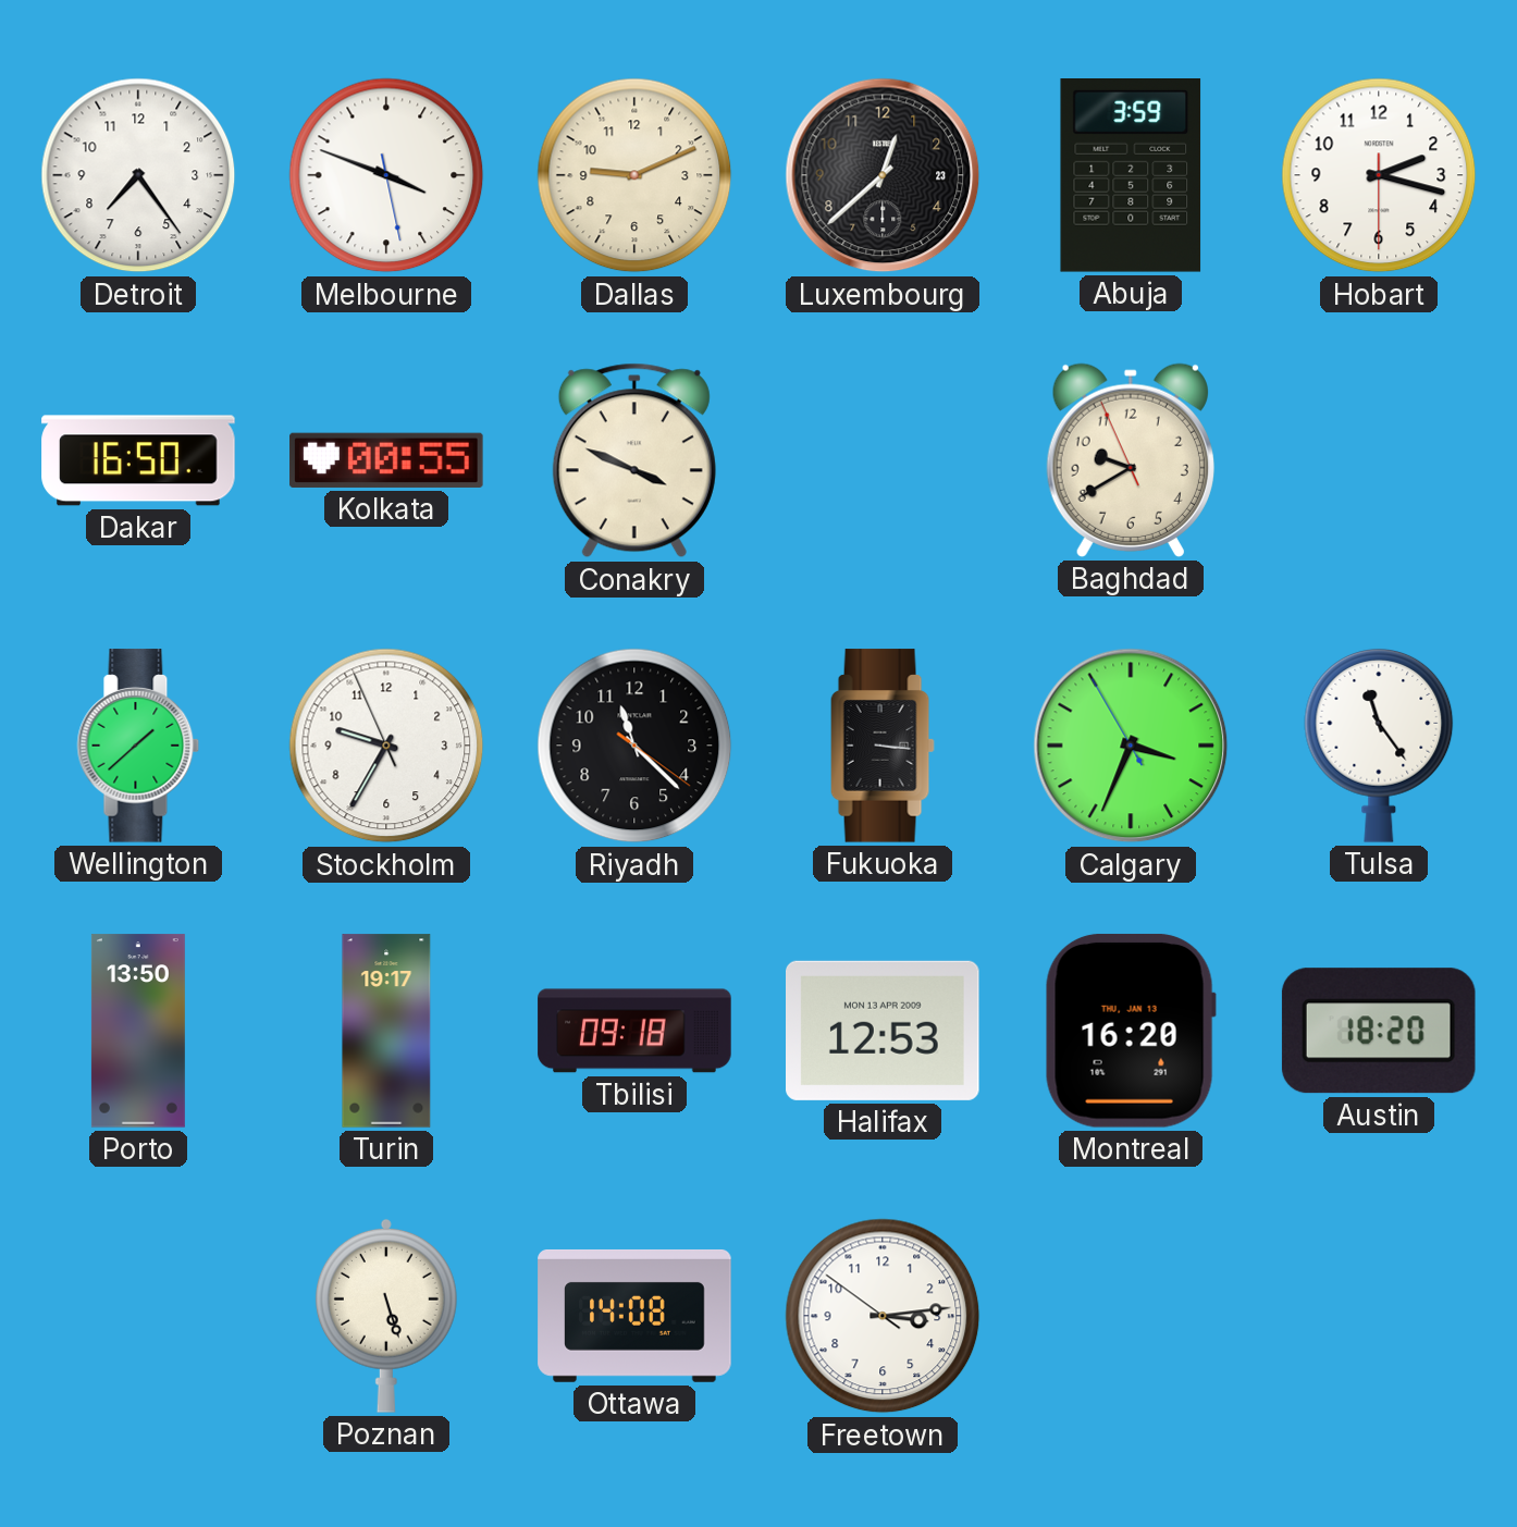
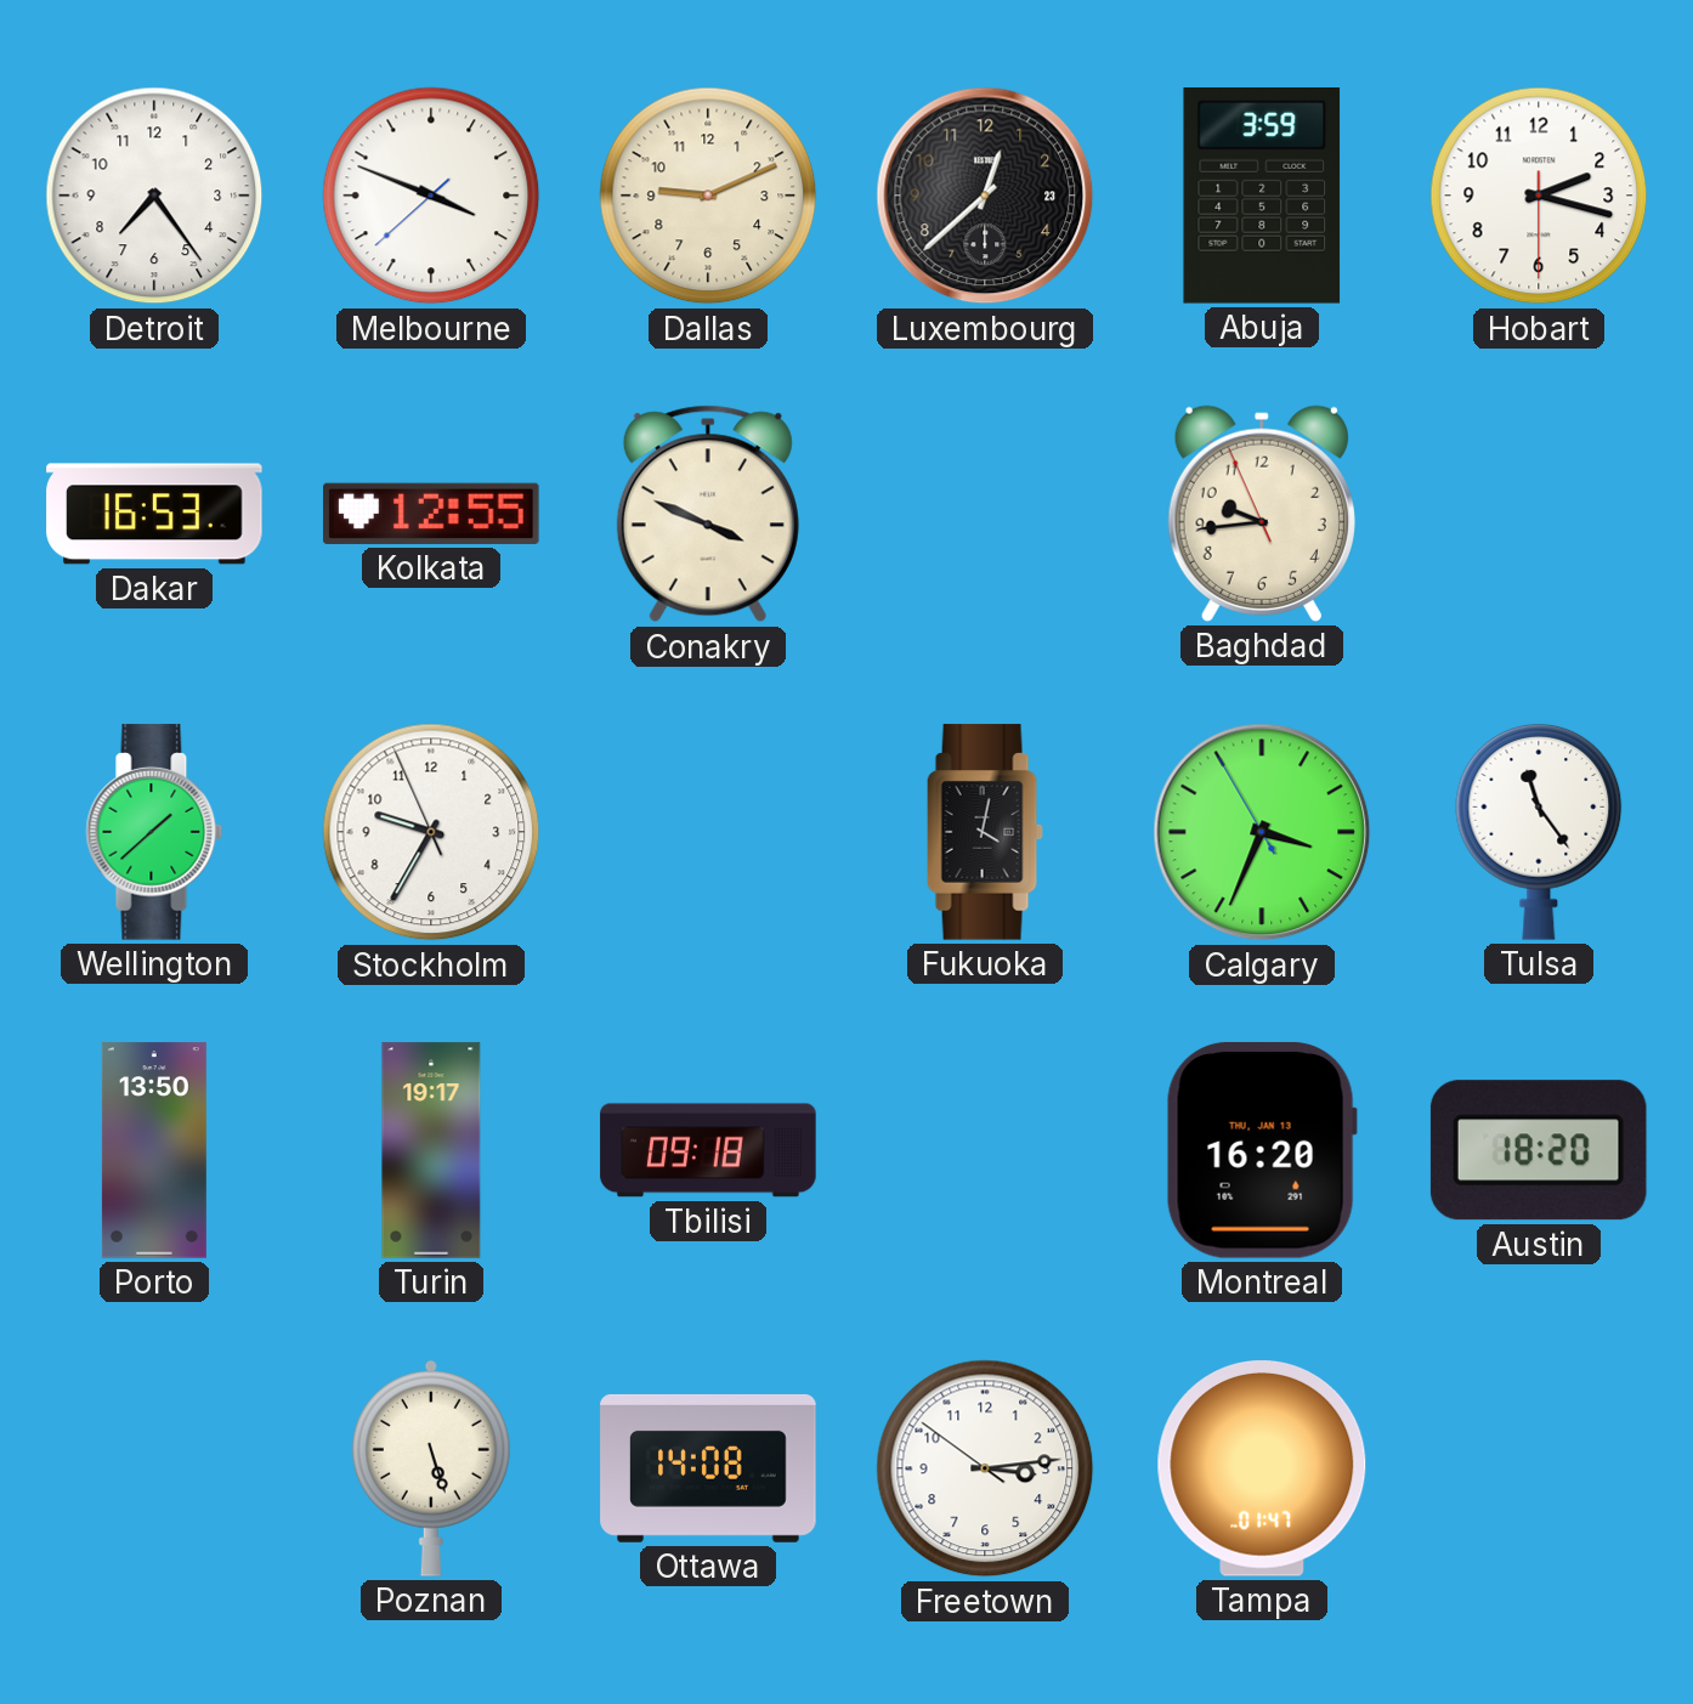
Melbourne: 3:48:28 -> 3:48:38
Dakar: 16:50 -> 16:53
Kolkata: 00:55 -> 12:55
Baghdad: 9:39 -> 9:43
Riyadh: 11:22 -> none
Fukuoka: 3:16 -> 4:02
Halifax: 12:53 -> none
Tampa: none -> 01:47
